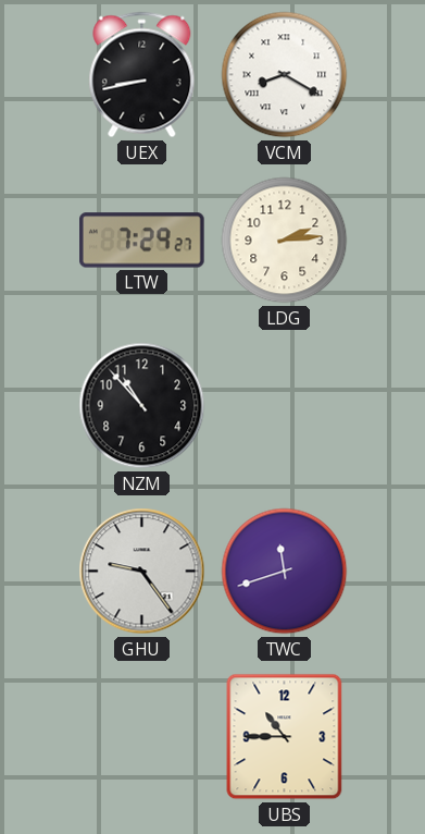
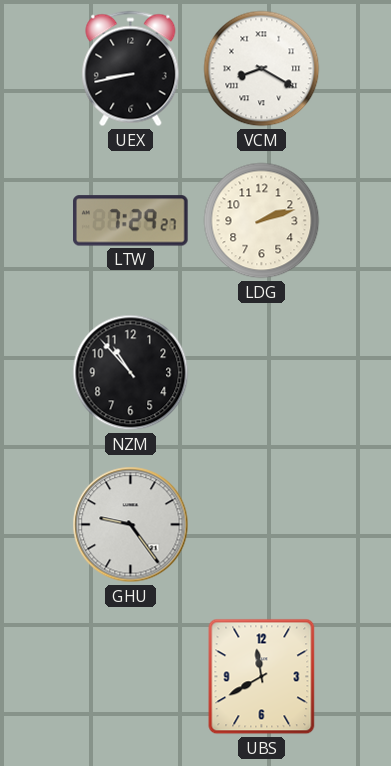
LDG: 2:14 -> 2:12
TWC: 11:42 -> none
UBS: 10:45 -> 11:40
